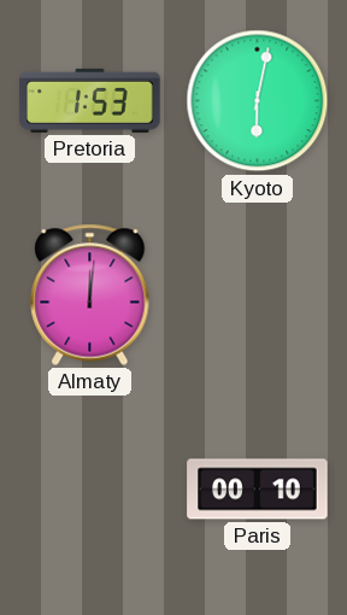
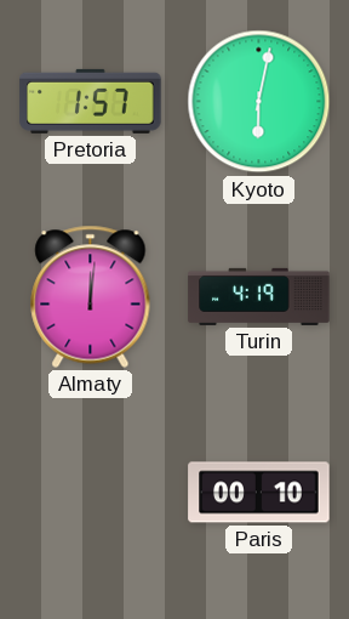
Pretoria: 1:53 -> 1:57
Turin: none -> 4:19
